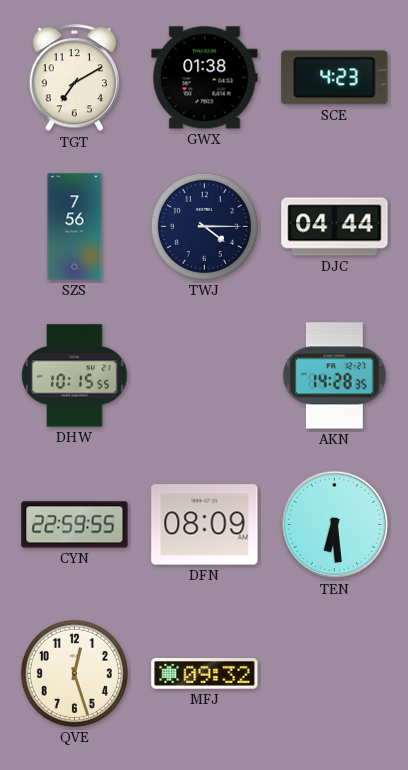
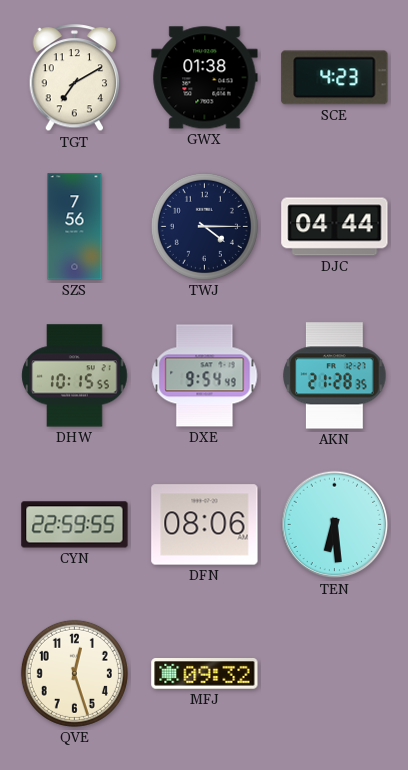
DXE: none -> 9:54
AKN: 14:28 -> 21:28
DFN: 08:09 -> 08:06
